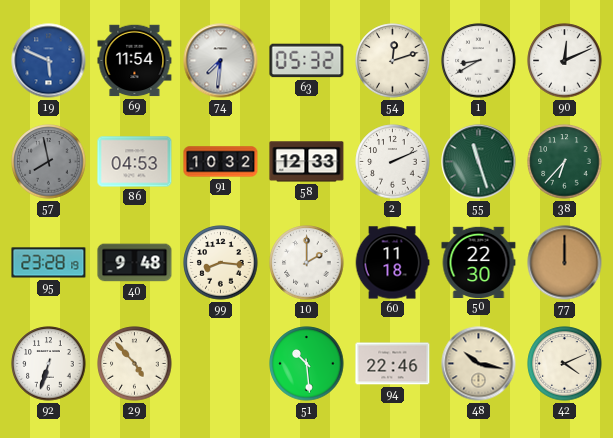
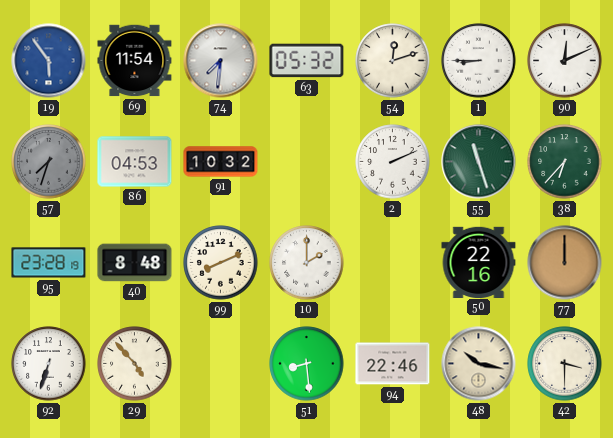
19: 5:49 -> 5:54
1: 8:40 -> 8:45
57: 7:58 -> 7:33
58: 12:33 -> none
40: 9:48 -> 8:48
99: 8:16 -> 8:11
60: 11:18 -> none
50: 22:30 -> 22:16
51: 10:29 -> 8:29
42: 4:11 -> 3:30
